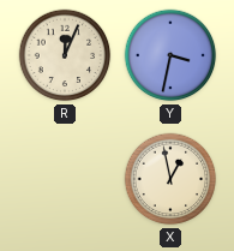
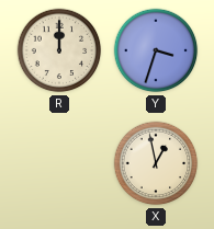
R: 12:04 -> 12:00
Y: 3:32 -> 3:33
